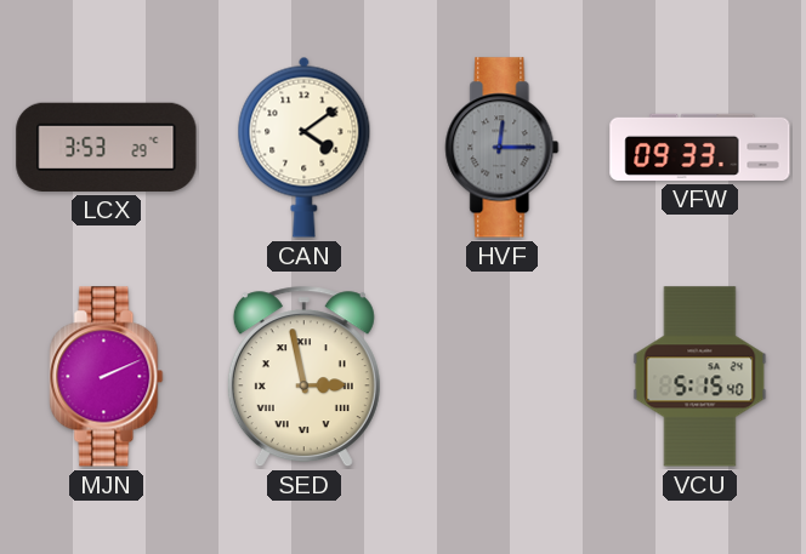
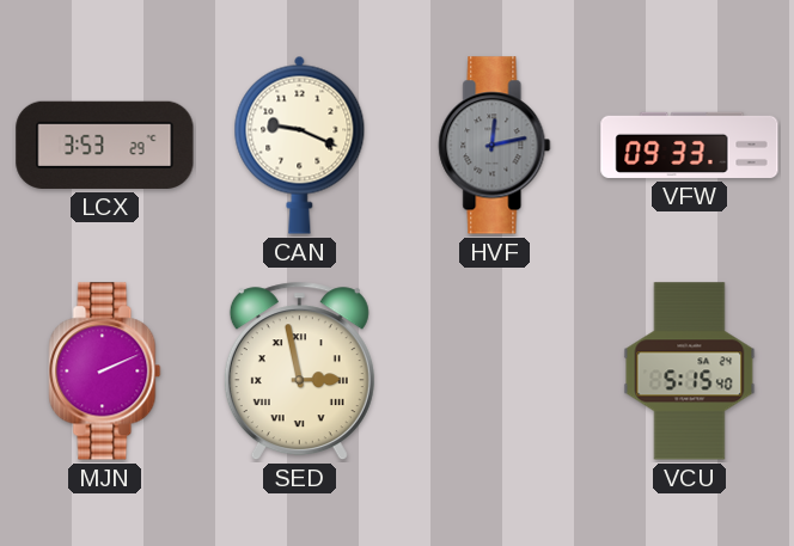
CAN: 4:09 -> 9:19
HVF: 12:15 -> 12:13
